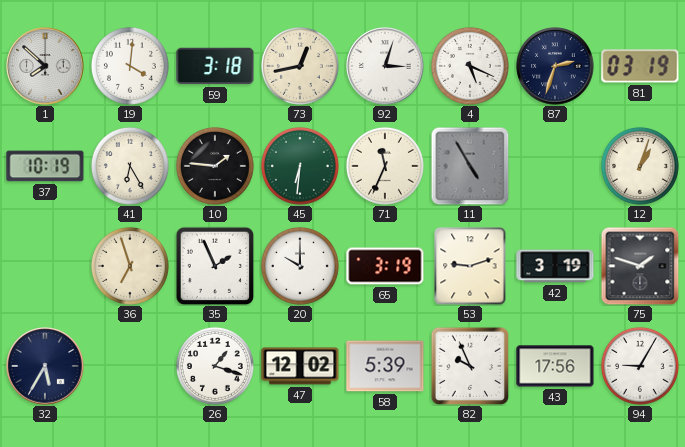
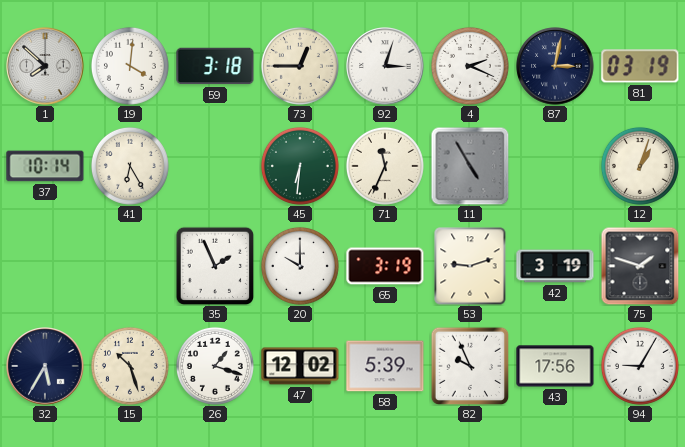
73: 12:43 -> 12:45
4: 5:19 -> 2:19
87: 2:33 -> 3:02
37: 10:19 -> 10:14
10: 1:46 -> none
36: 6:57 -> none
15: none -> 10:27
